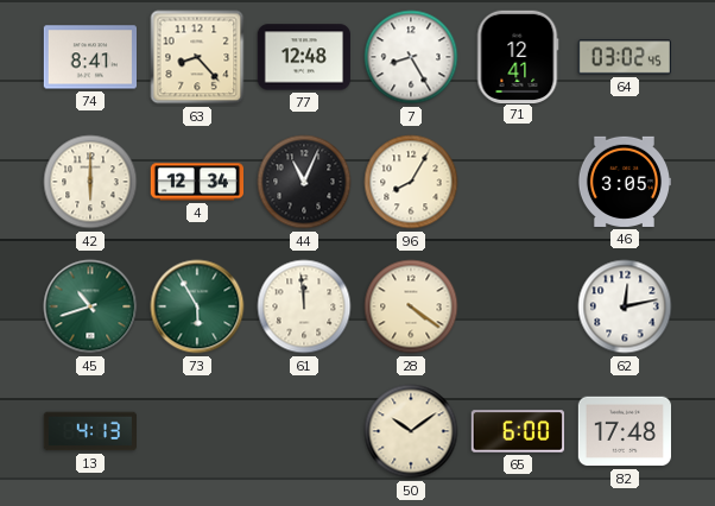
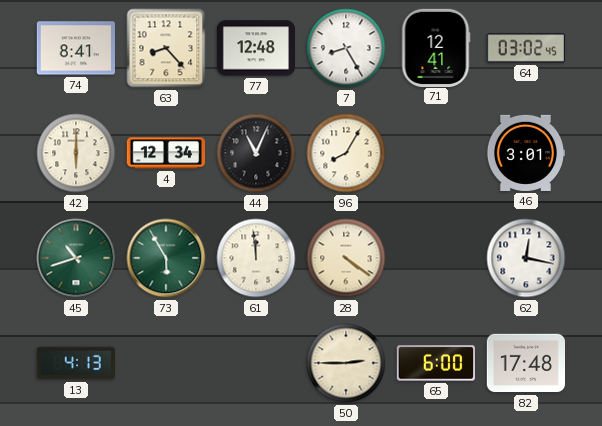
46: 3:05 -> 3:01
62: 12:13 -> 12:17
50: 10:09 -> 2:45
